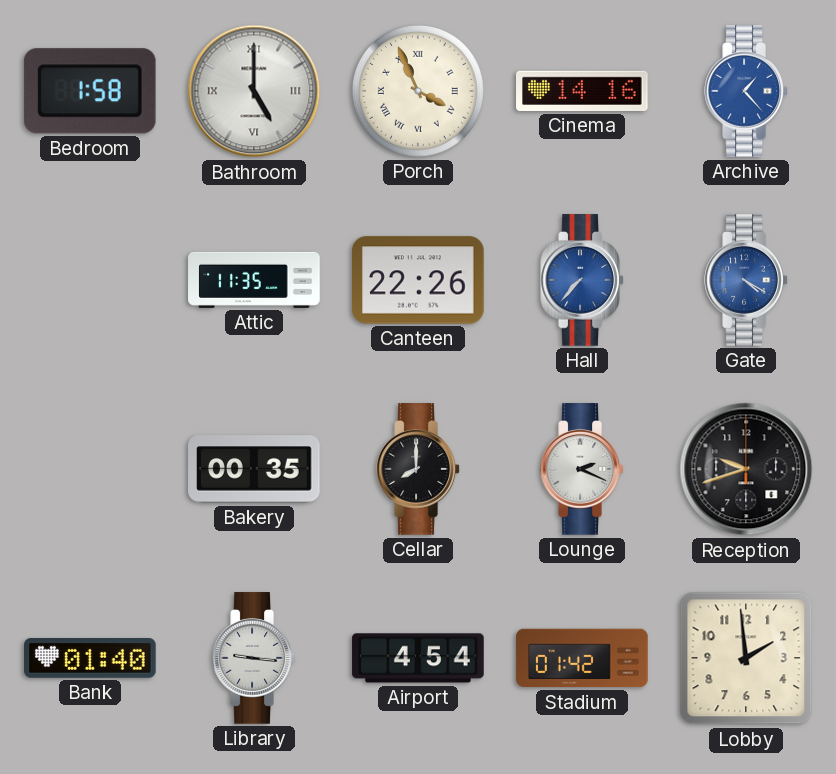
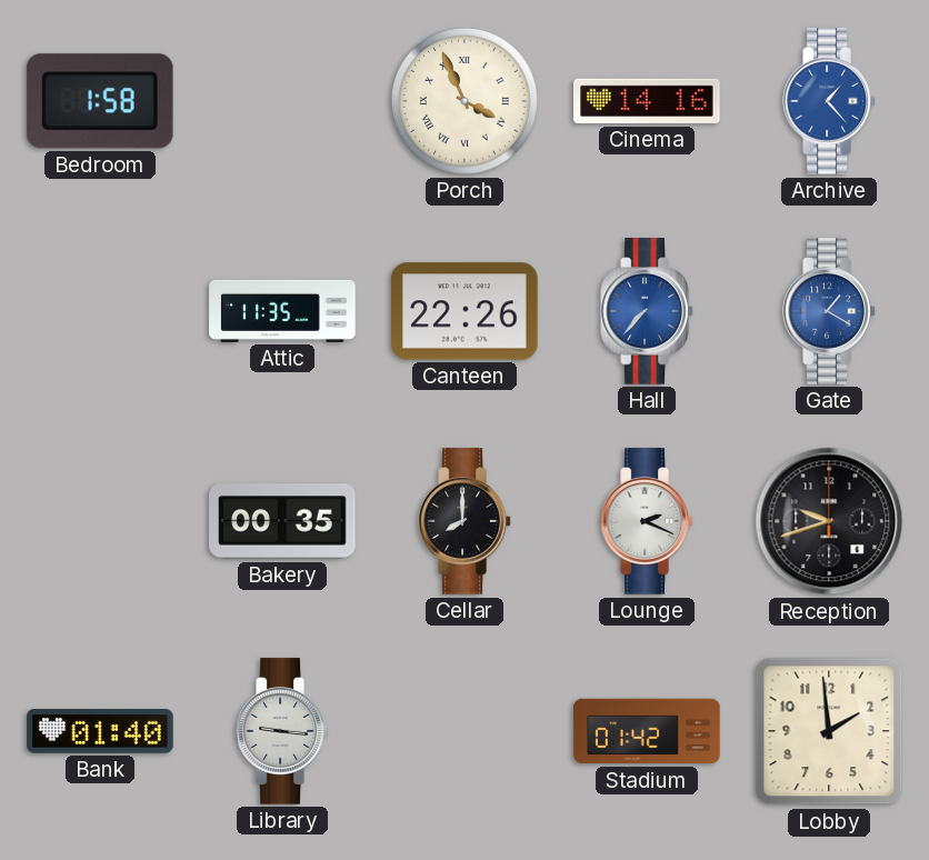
Bathroom: 5:00 -> none
Gate: 4:20 -> 1:20
Airport: 4:54 -> none
